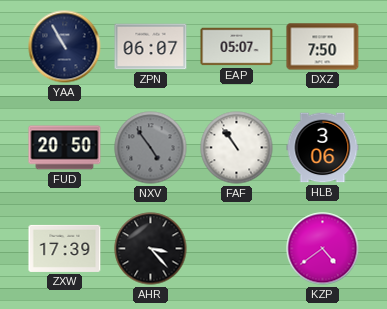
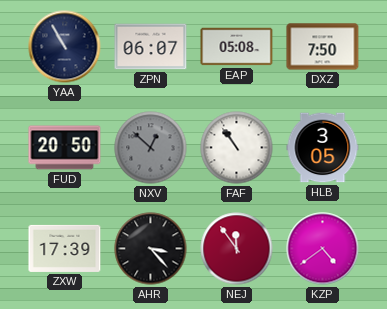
EAP: 05:07 -> 05:08
NXV: 4:54 -> 12:52
HLB: 3:06 -> 3:05
NEJ: none -> 11:54
